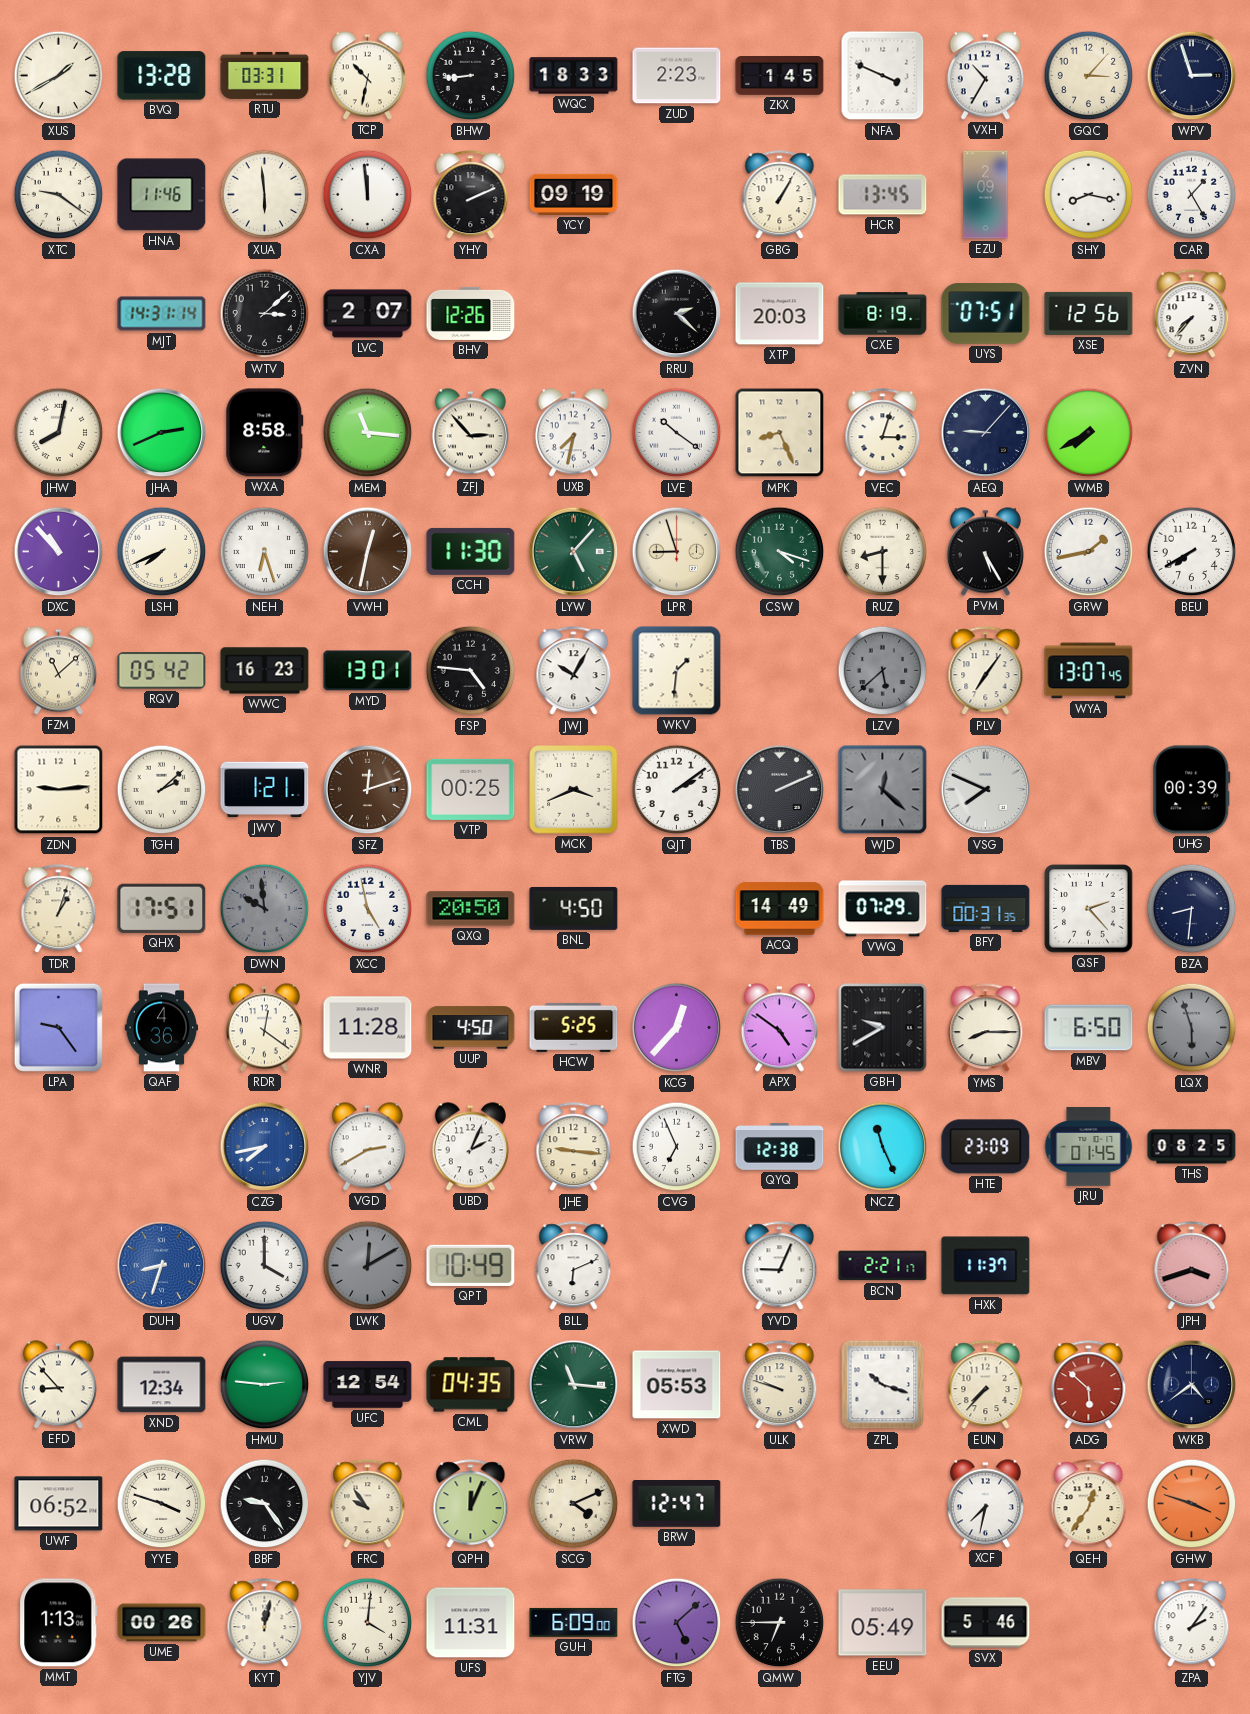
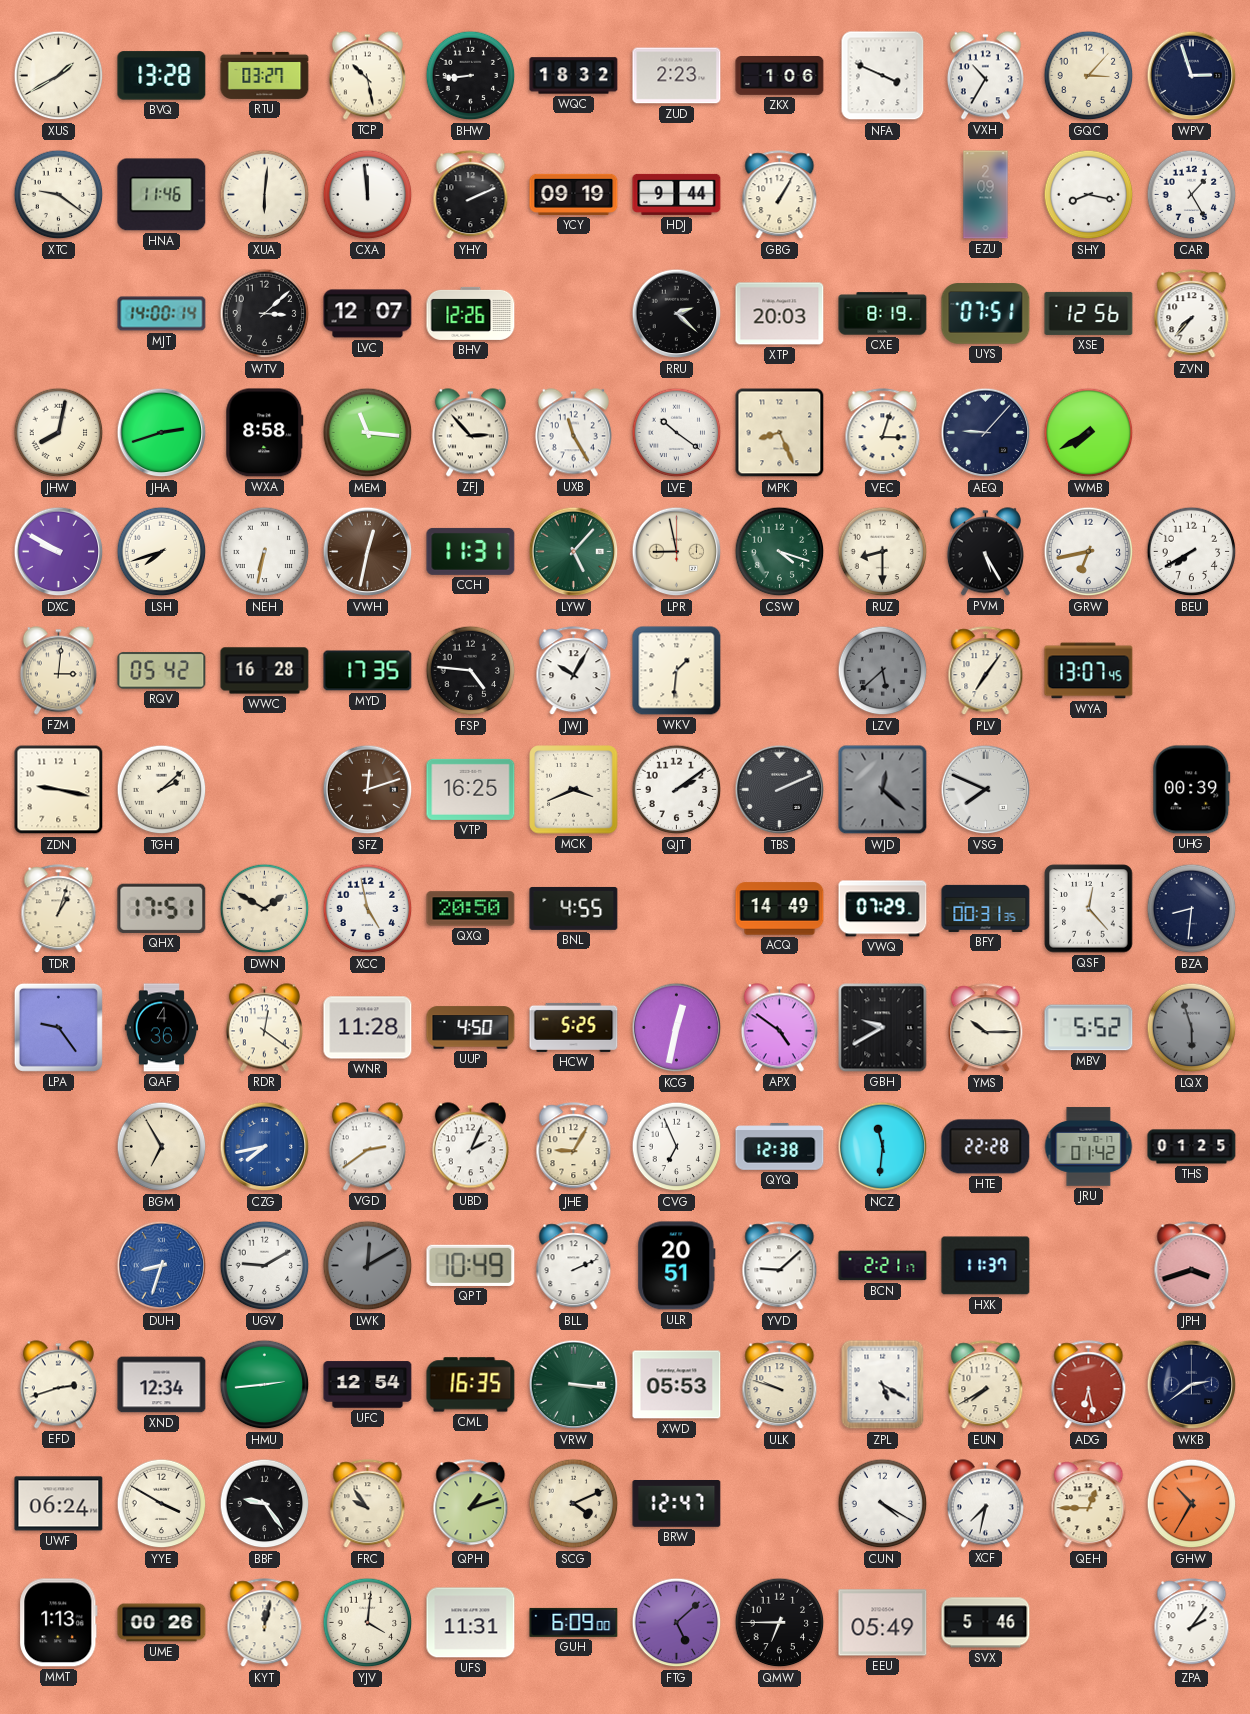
RTU: 03:31 -> 03:27
TCP: 10:32 -> 10:28
WQC: 18:33 -> 18:32
ZKX: 1:45 -> 1:06
XUA: 5:59 -> 6:01
HDJ: none -> 9:44
HCR: 13:45 -> none
MJT: 14:31 -> 14:00
LVC: 2:07 -> 12:07
JHA: 2:41 -> 2:42
UXB: 7:32 -> 11:25
DXC: 10:53 -> 9:50
LSH: 7:41 -> 7:42
NEH: 6:27 -> 6:32
CCH: 11:30 -> 11:31
LPR: 8:57 -> 8:58
GRW: 1:43 -> 6:43
FZM: 11:08 -> 3:01
WWC: 16:23 -> 16:28
MYD: 13:01 -> 17:35
ZDN: 9:14 -> 9:17
JWY: 1:21 -> none
VTP: 00:25 -> 16:25
DWN: 9:59 -> 1:50
DWN dial: grey -> cream
BNL: 4:50 -> 4:55
QSF: 2:23 -> 12:23
KCG: 12:37 -> 12:32
YMS: 8:15 -> 10:15
MBV: 6:50 -> 5:52
BGM: none -> 6:55
VGD: 2:40 -> 2:39
JHE: 9:16 -> 9:05
NCZ: 11:26 -> 11:31
HTE: 23:09 -> 22:28
JRU: 01:45 -> 01:42
THS: 08:25 -> 01:25
UGV: 4:00 -> 9:10
BLL: 6:11 -> 2:11
ULR: none -> 20:51
YVD: 9:04 -> 9:08
EFD: 8:53 -> 2:42
HMU: 2:46 -> 2:44
CML: 04:35 -> 16:35
VRW: 11:16 -> 3:16
ZPL: 10:18 -> 5:20
EUN: 7:37 -> 7:40
ADG: 5:52 -> 6:28
WKB: 4:39 -> 2:39
UWF: 06:52 -> 06:24
YYE: 3:48 -> 3:50
QPH: 12:04 -> 1:12
CUN: none -> 4:20
QEH: 12:36 -> 12:45
GHW: 3:48 -> 10:35
